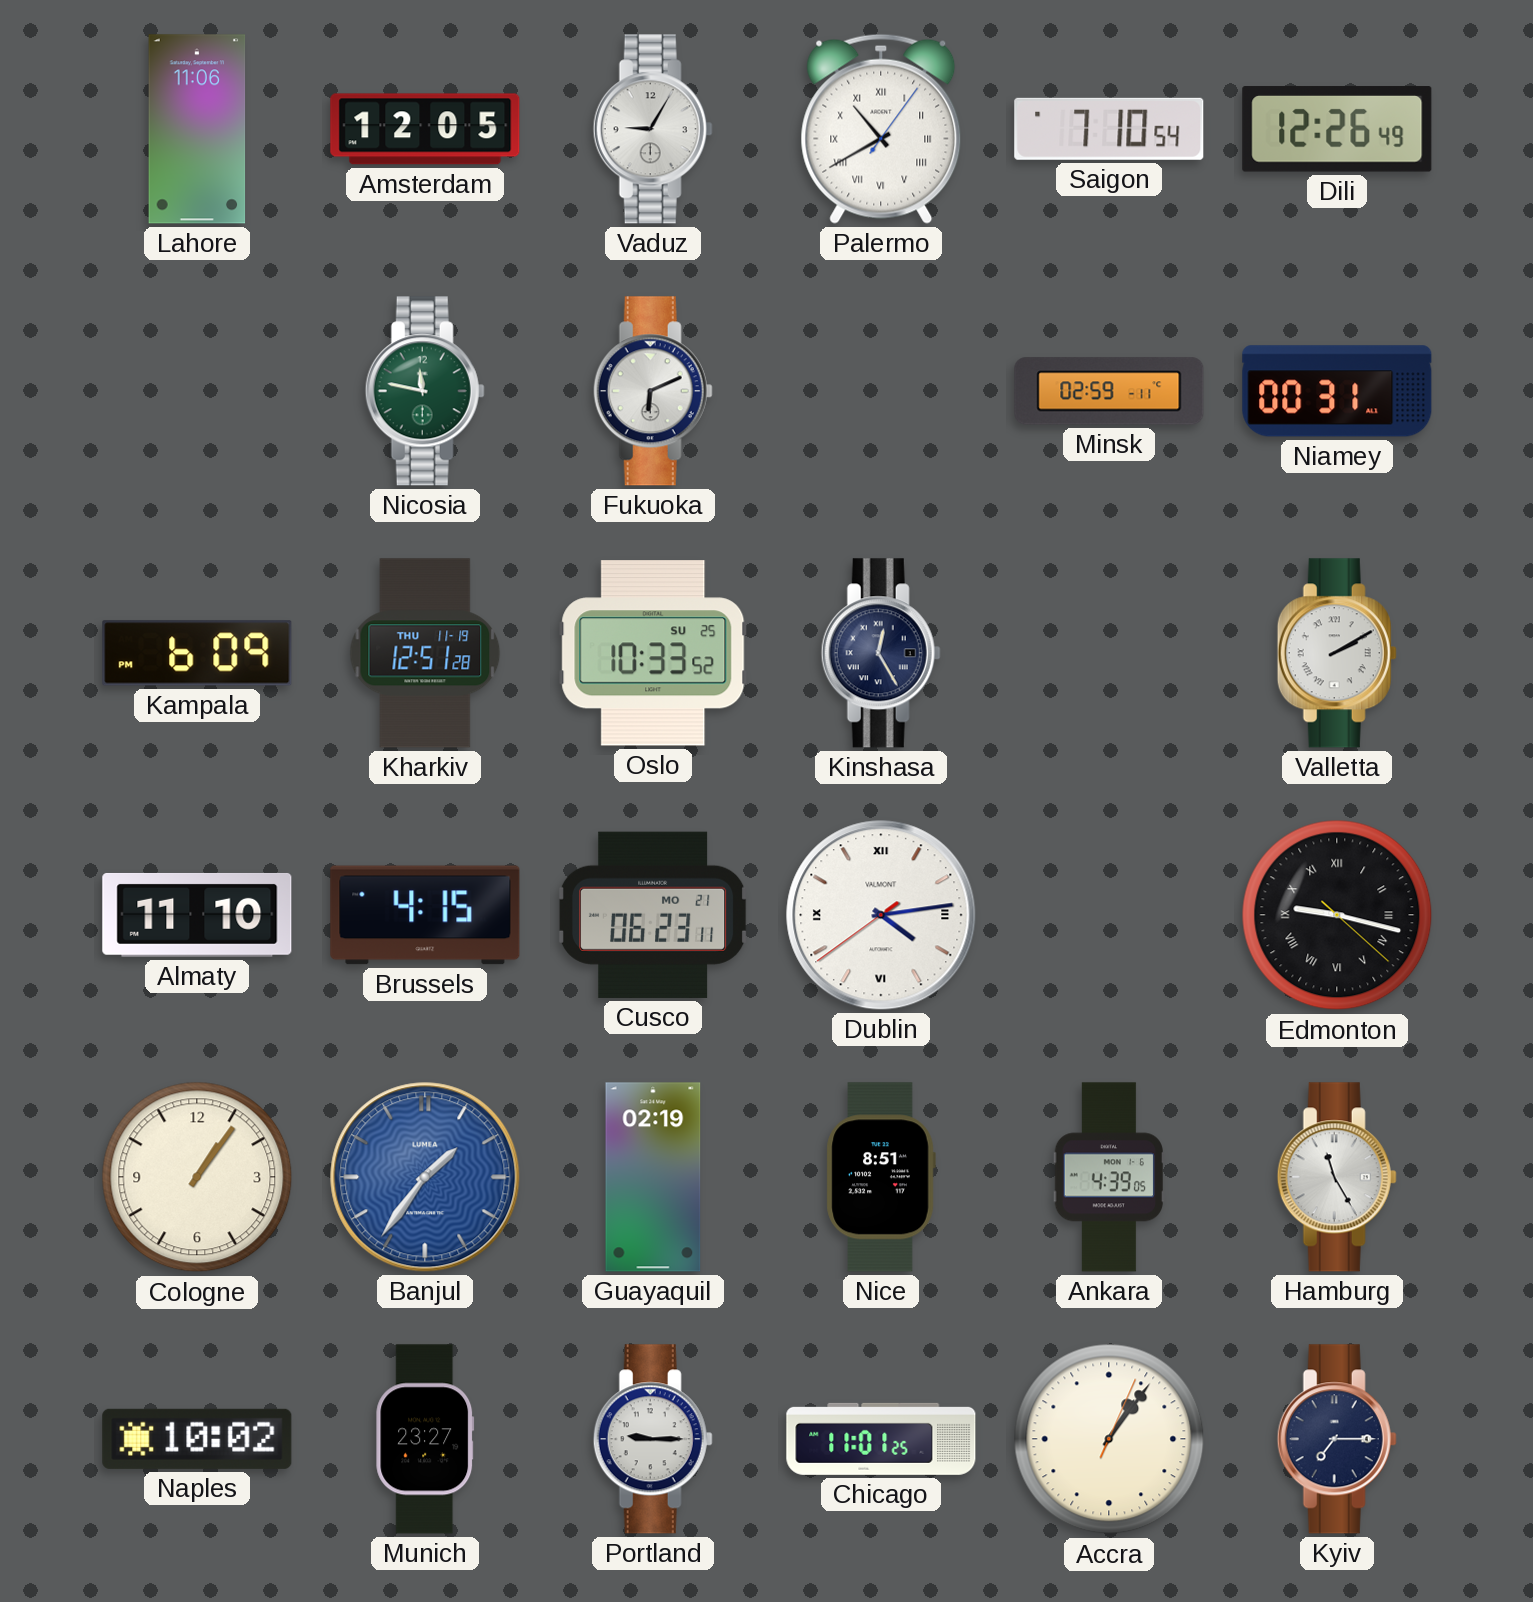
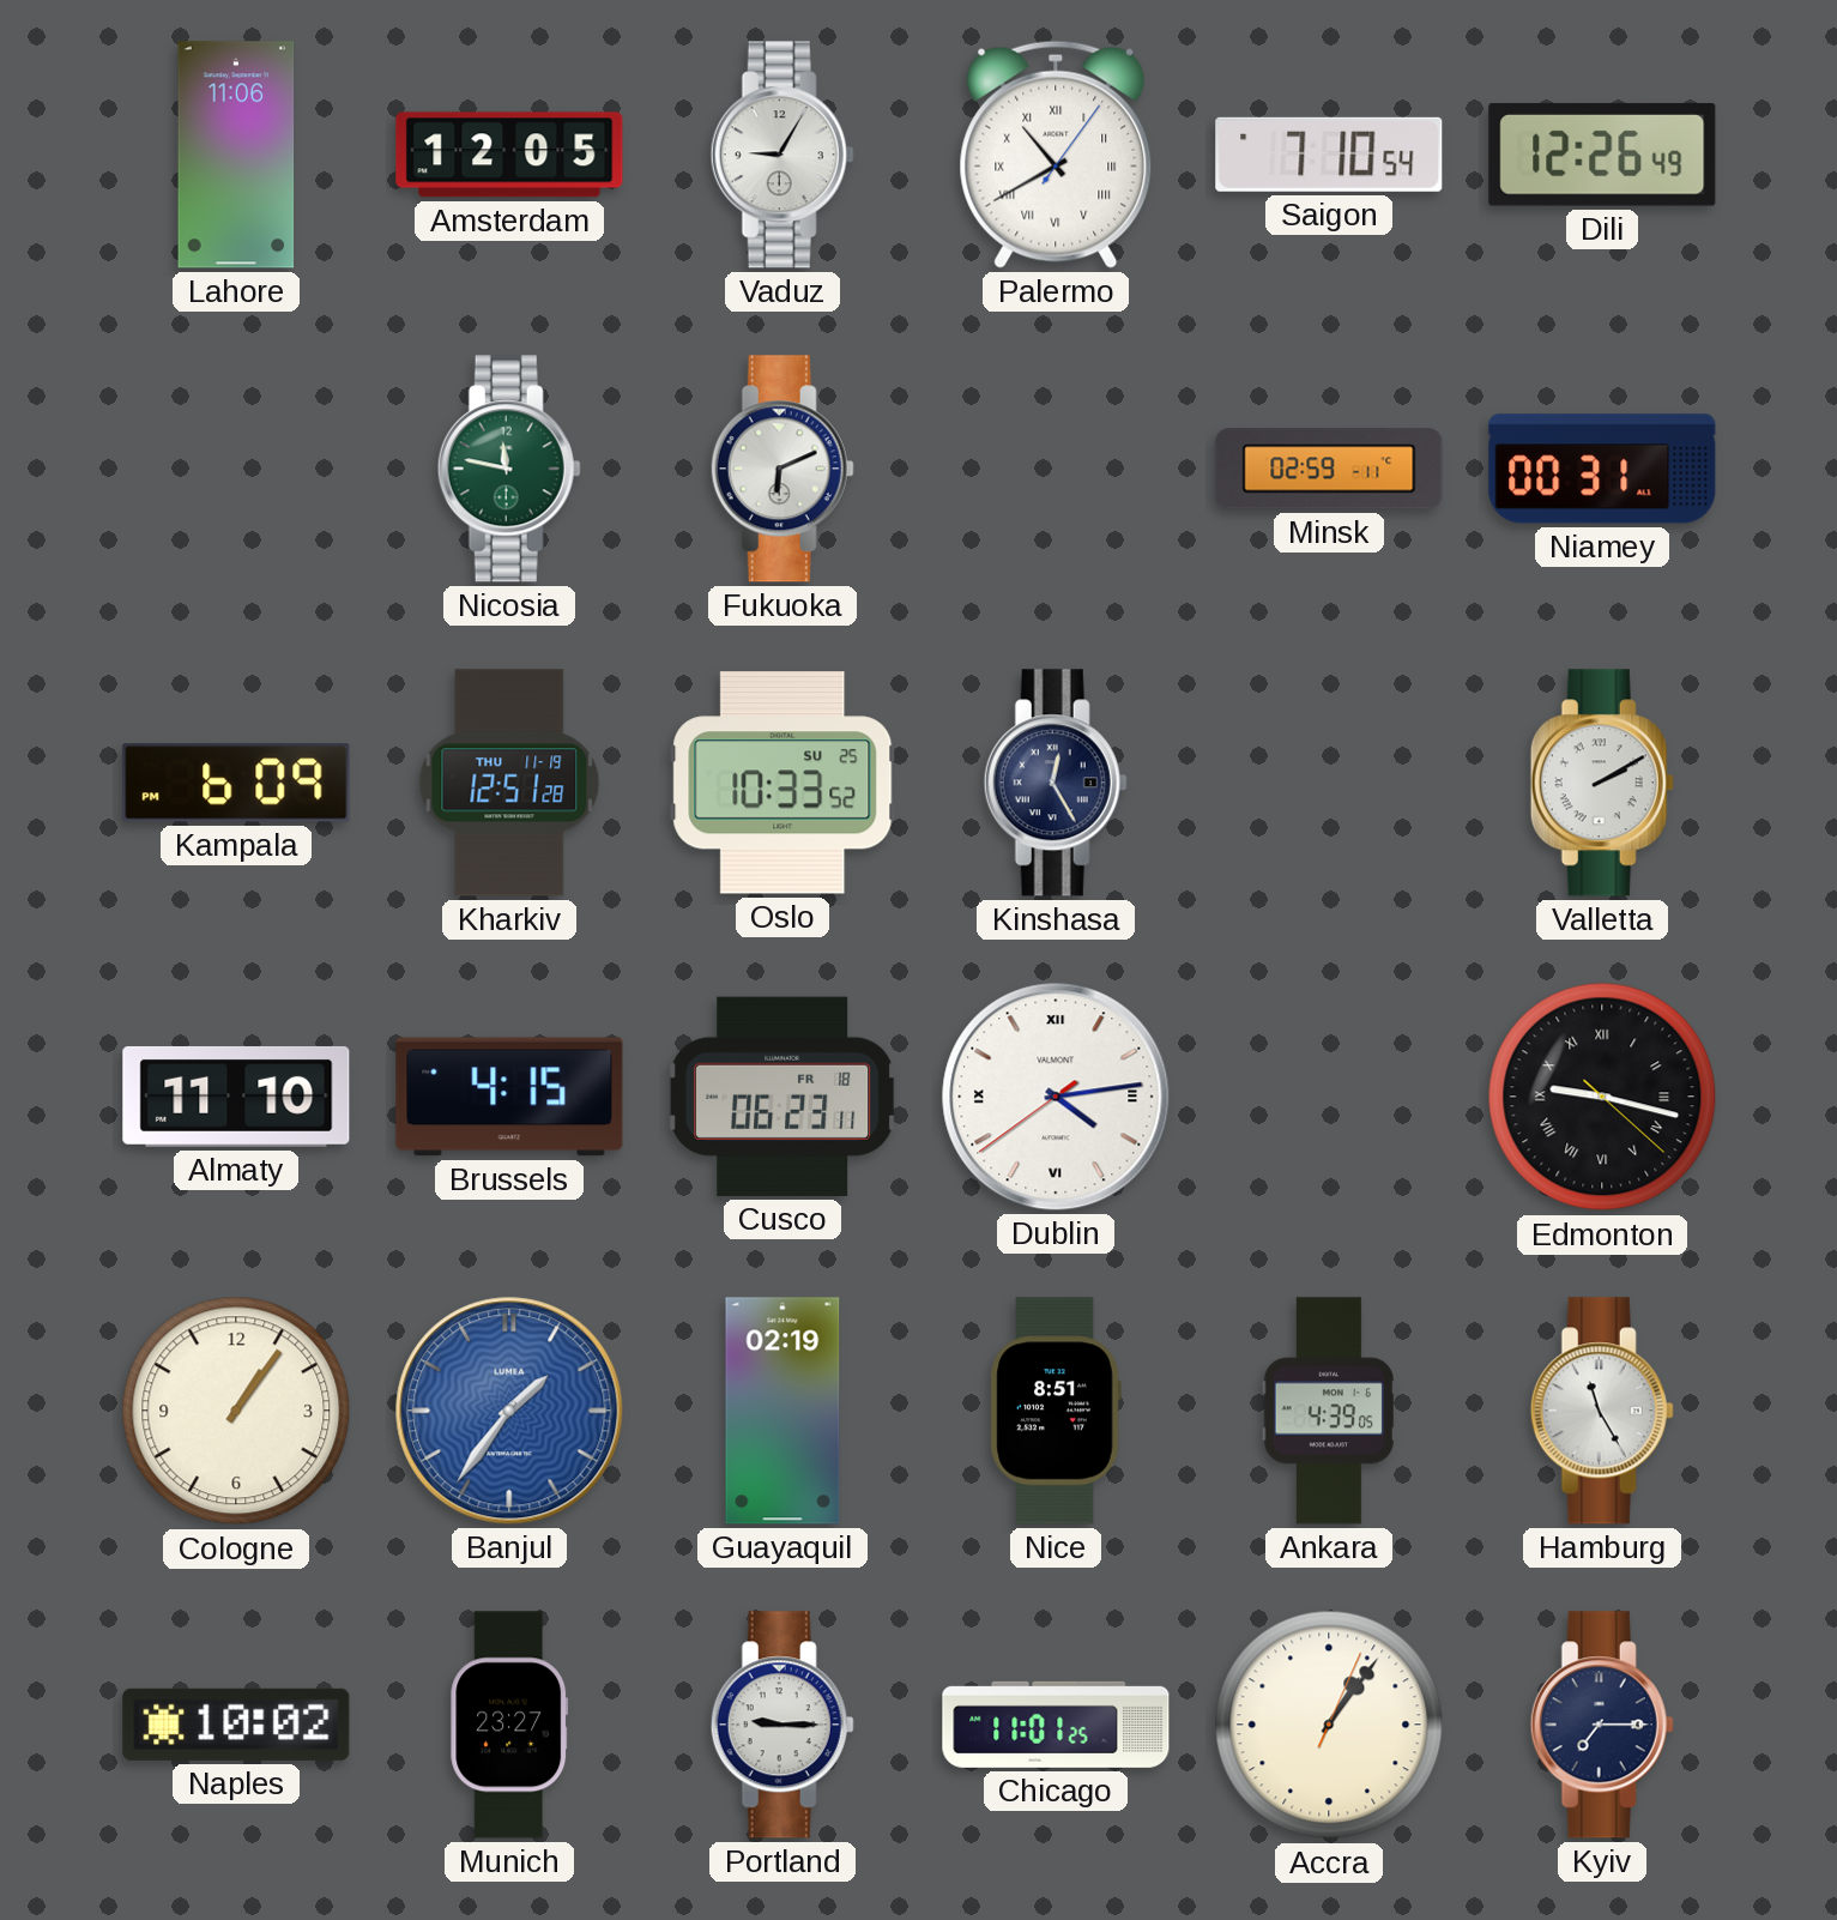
Cusco date: MO 21 -> FR 18
